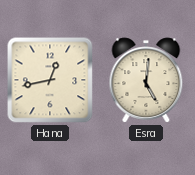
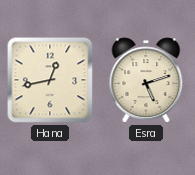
Esra: 5:01 -> 5:12
